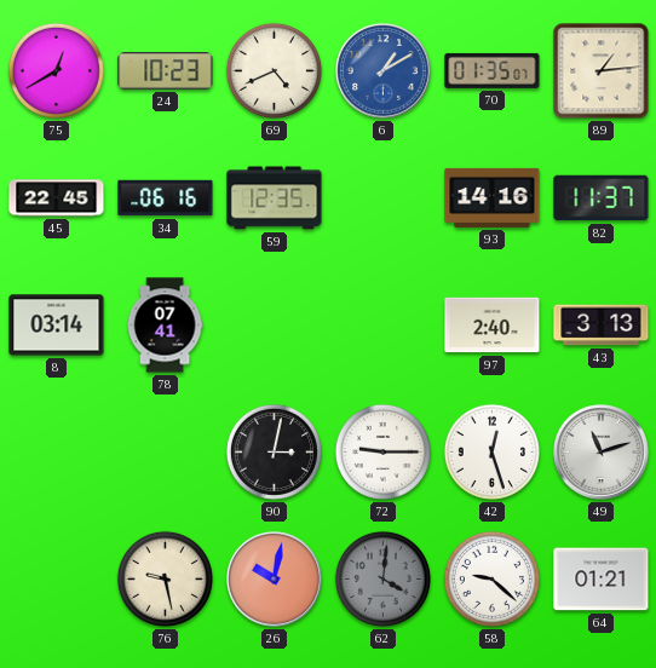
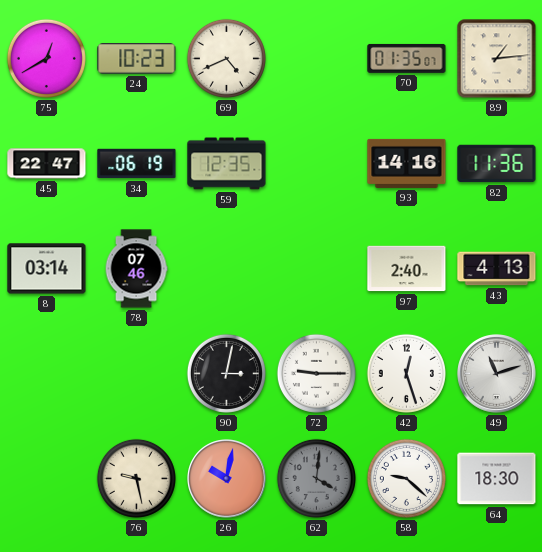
6: 1:10 -> none
45: 22:45 -> 22:47
34: 06:16 -> 06:19
82: 11:37 -> 11:36
78: 07:41 -> 07:46
43: 3:13 -> 4:13
64: 01:21 -> 18:30
